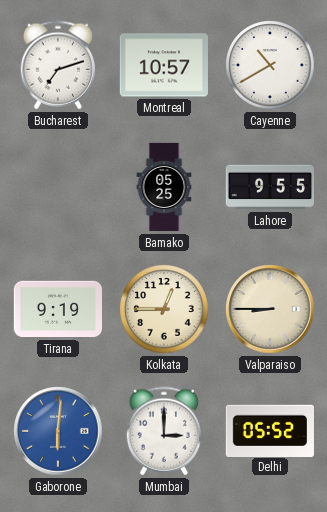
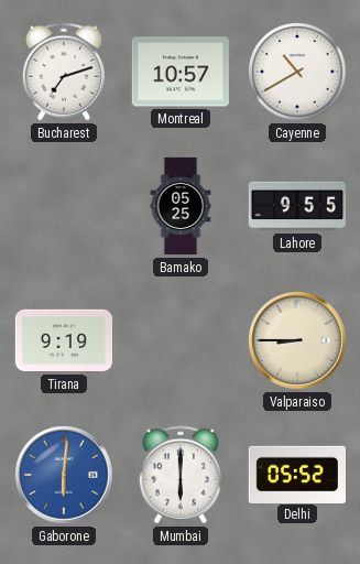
Kolkata: 12:45 -> none
Mumbai: 3:00 -> 6:00
